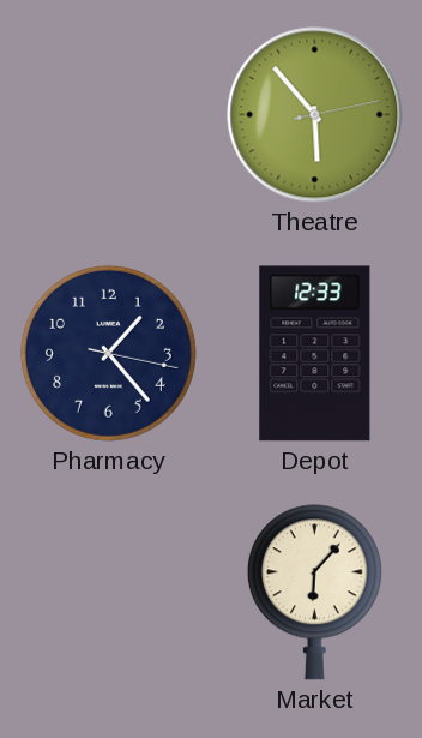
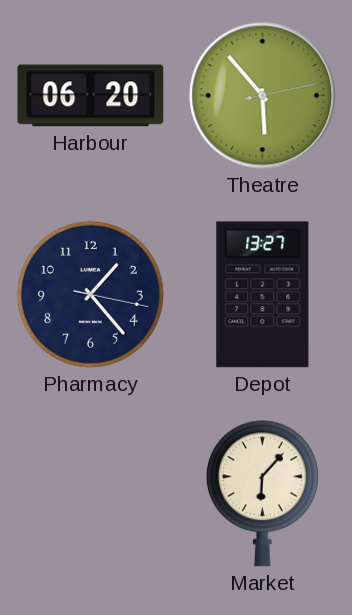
Harbour: none -> 06:20
Depot: 12:33 -> 13:27
